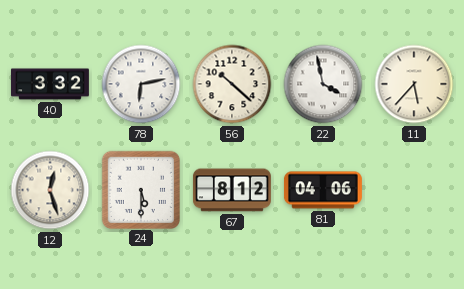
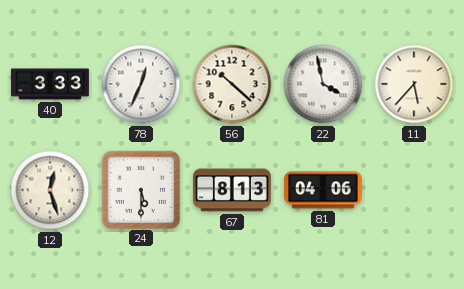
40: 3:32 -> 3:33
78: 6:13 -> 12:34
67: 8:12 -> 8:13
